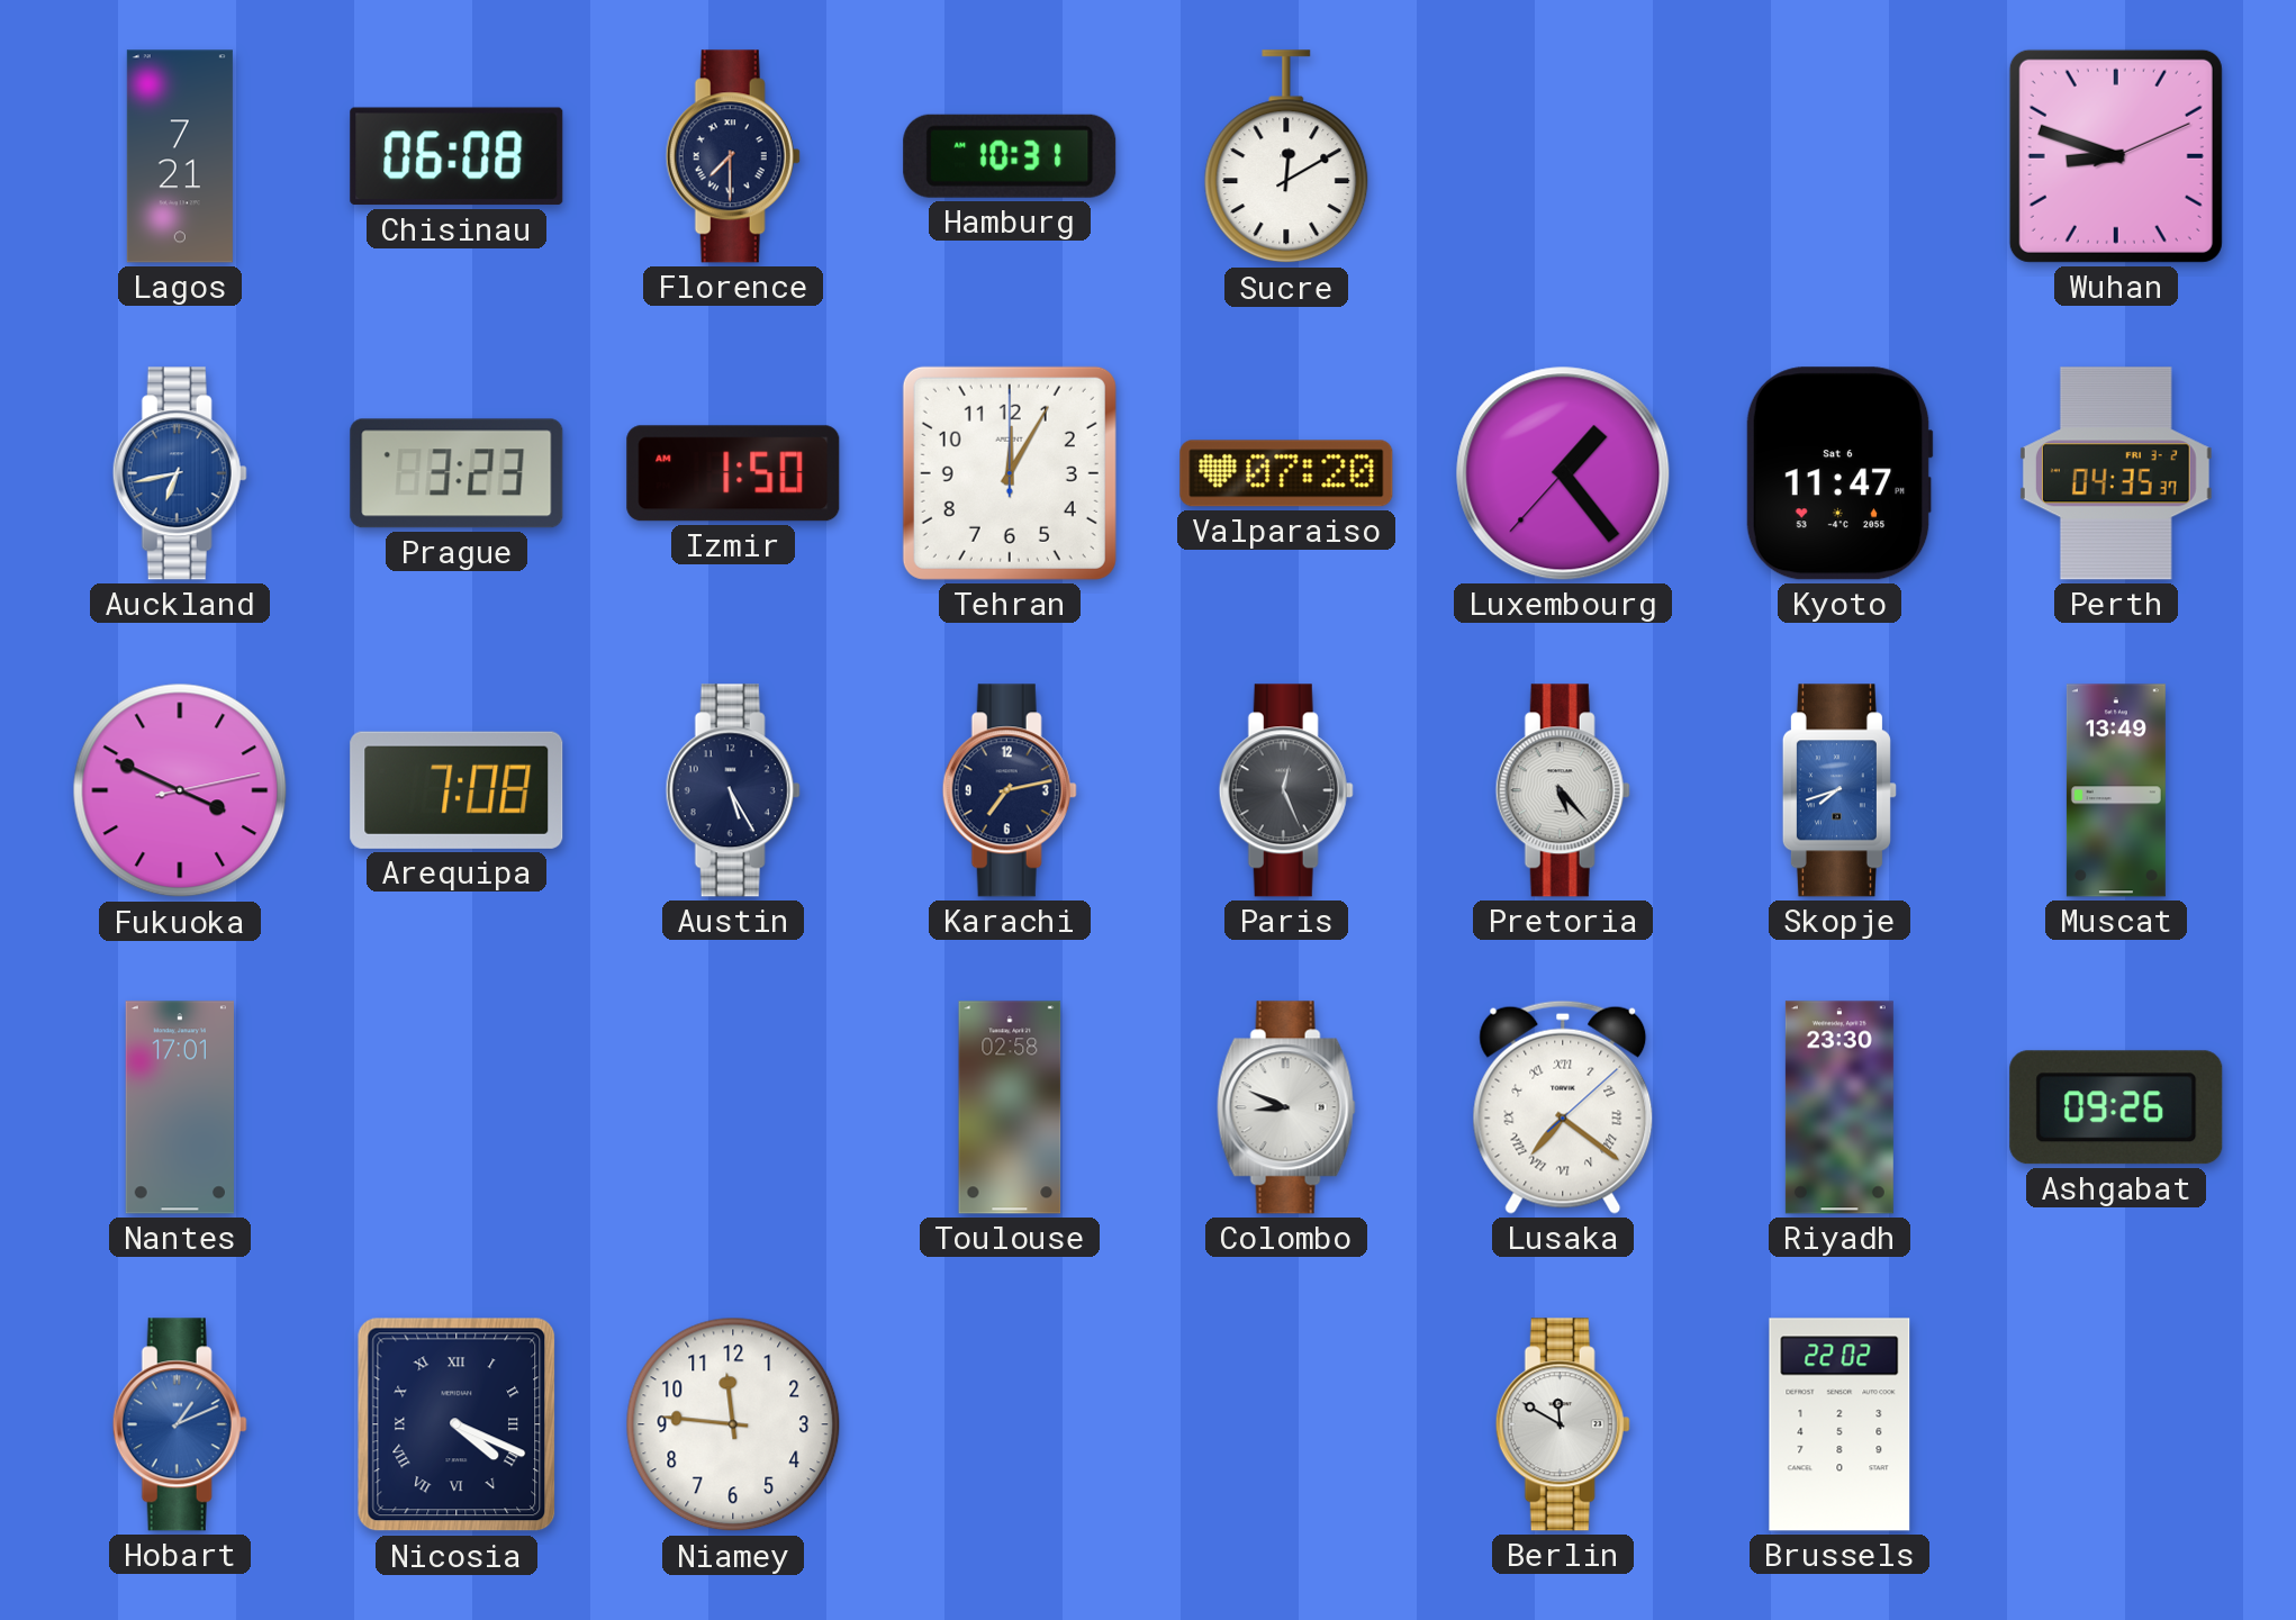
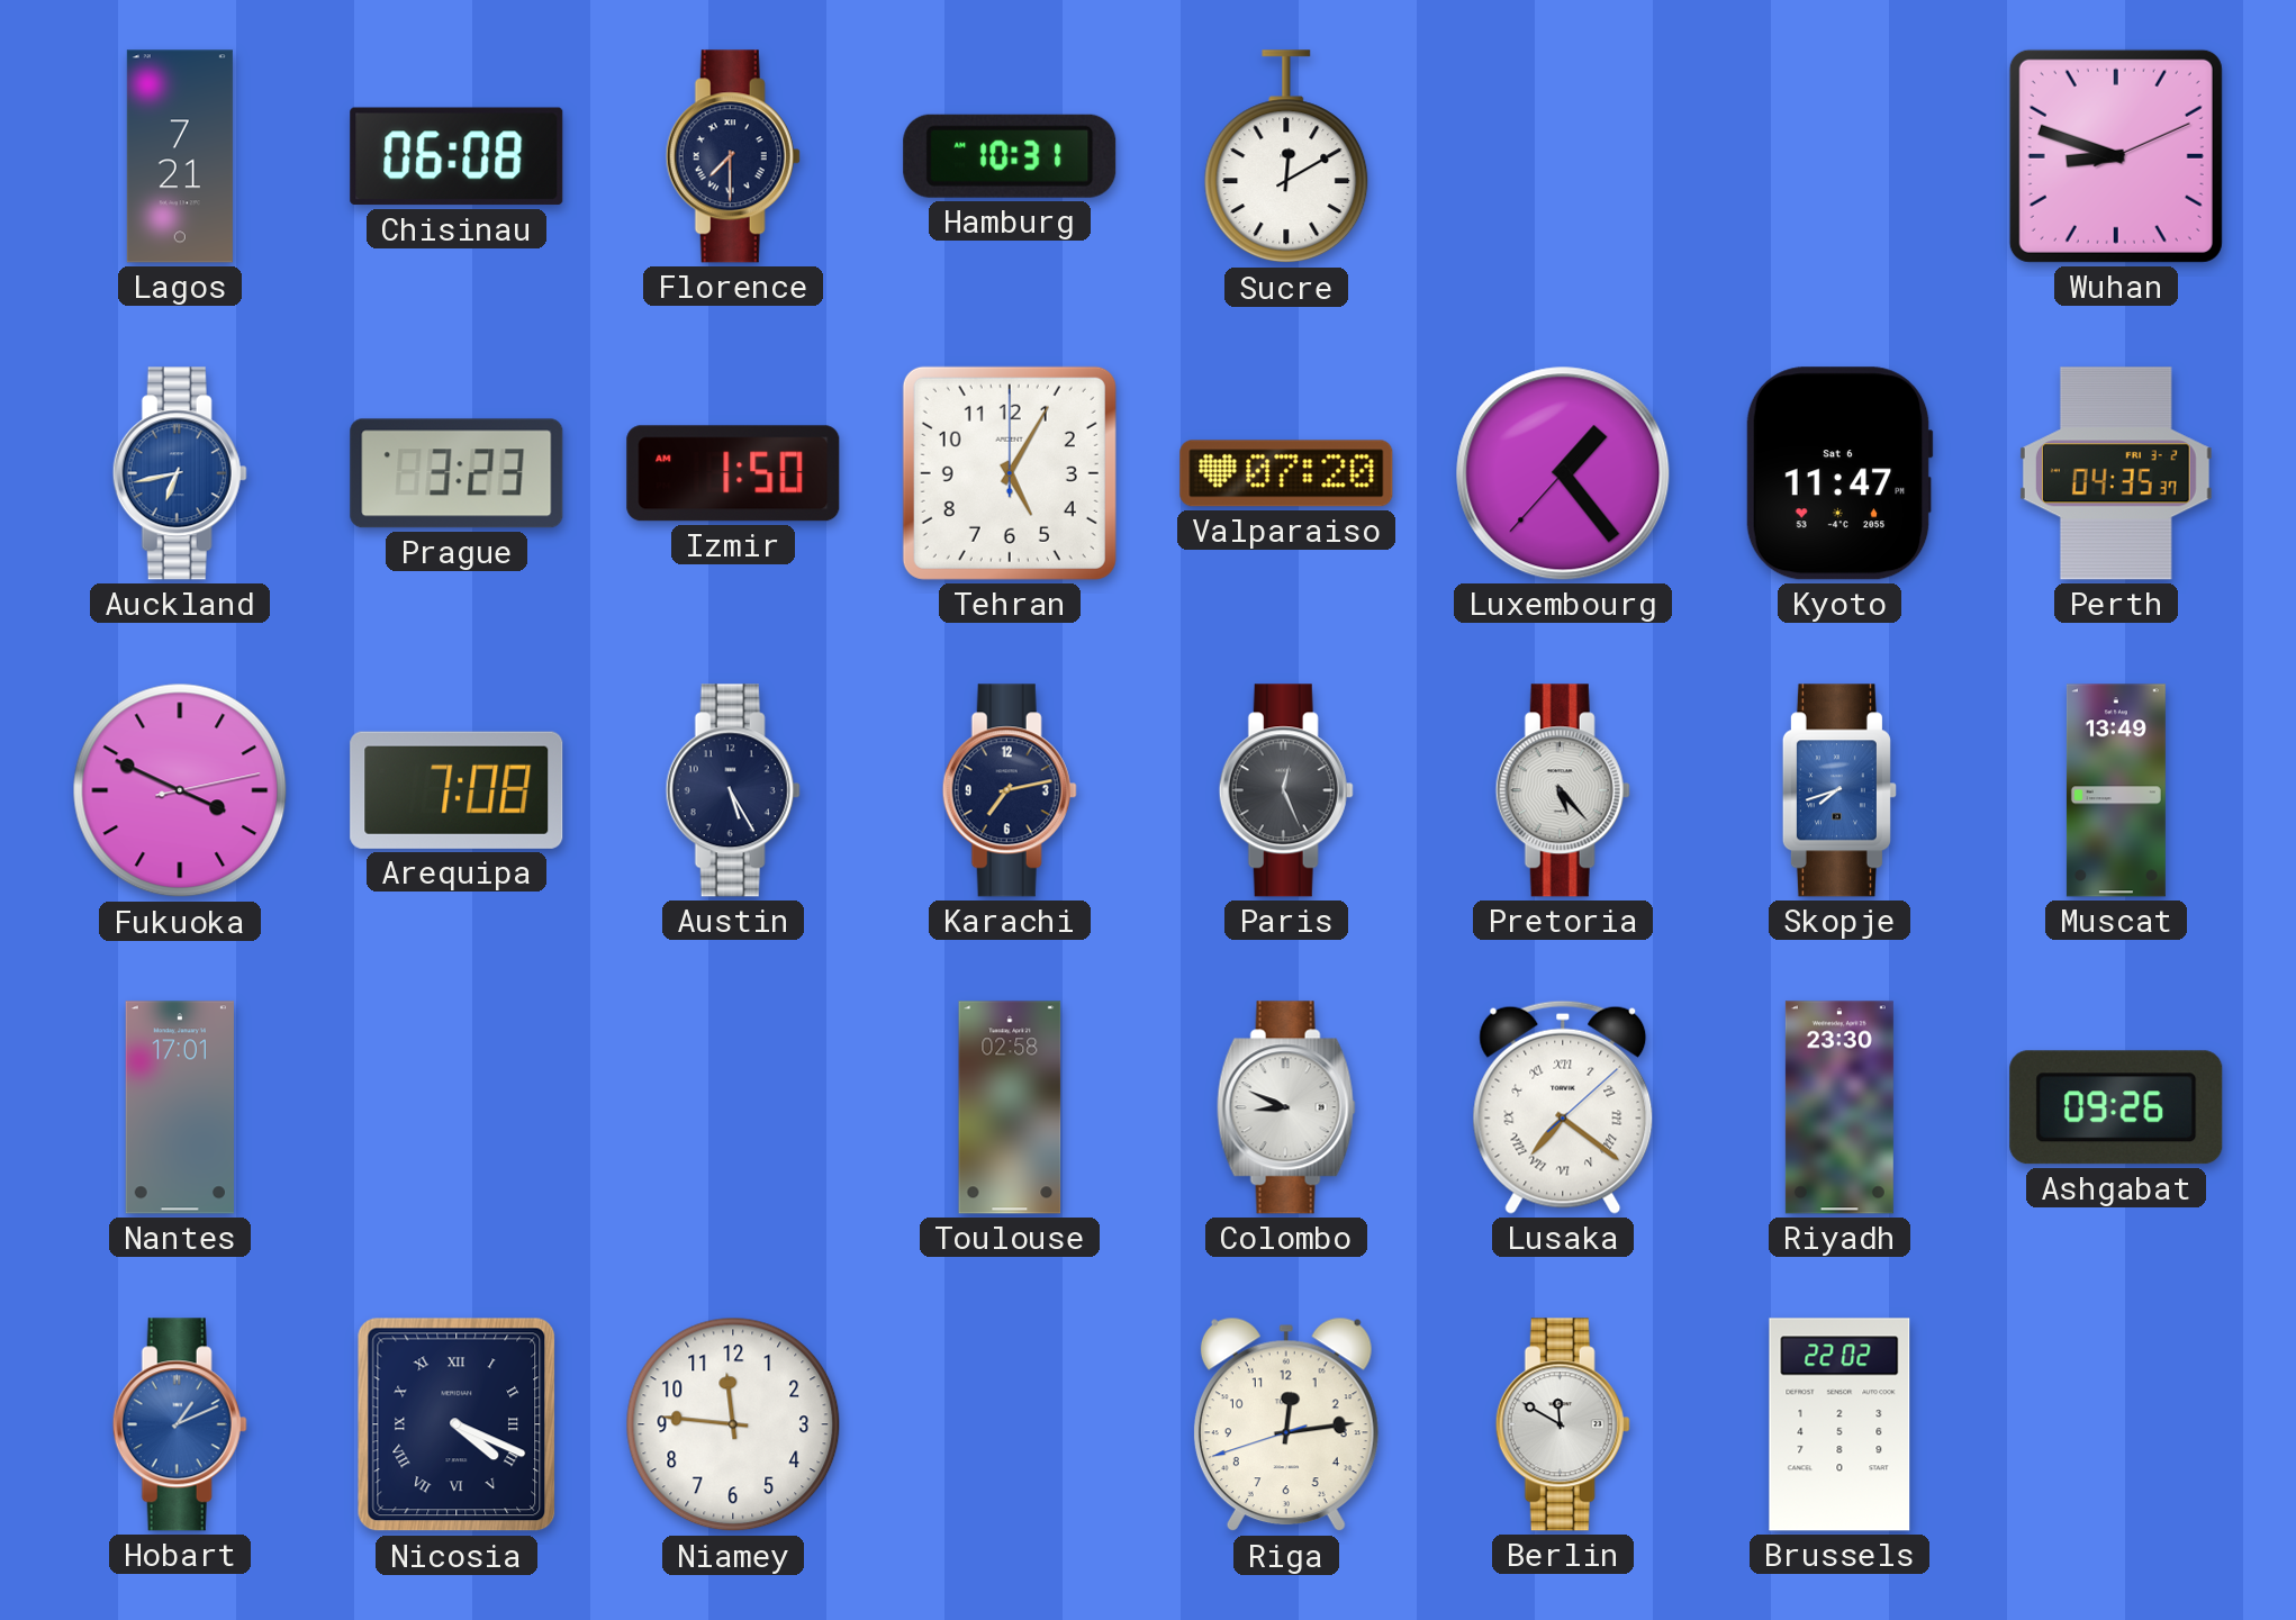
Tehran: 12:05 -> 5:05
Riga: none -> 12:13
